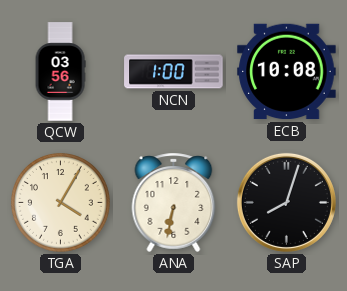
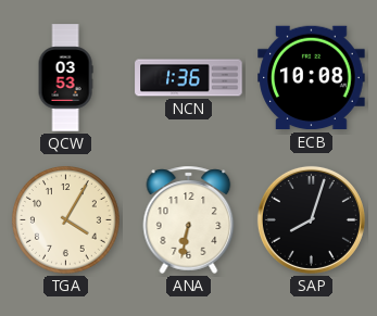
QCW: 03:56 -> 03:53
NCN: 1:00 -> 1:36
